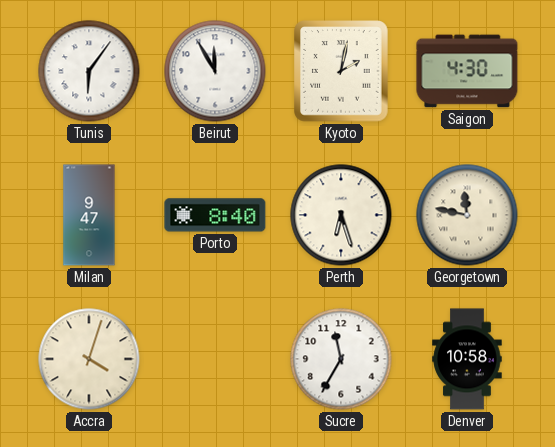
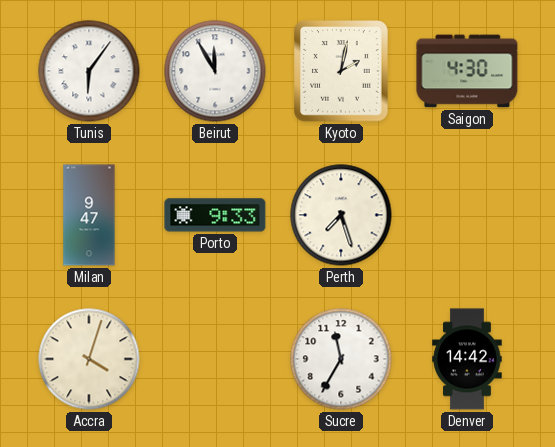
Porto: 8:40 -> 9:33
Perth: 6:27 -> 7:27
Georgetown: 11:47 -> none
Denver: 10:58 -> 14:42
